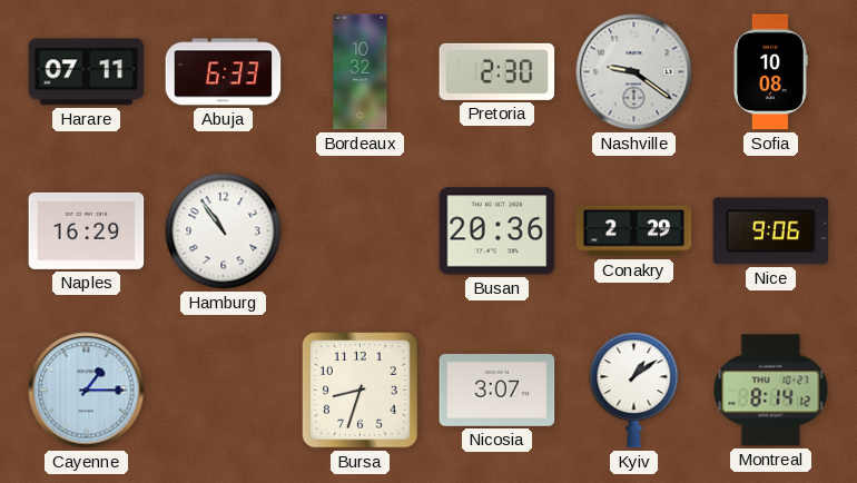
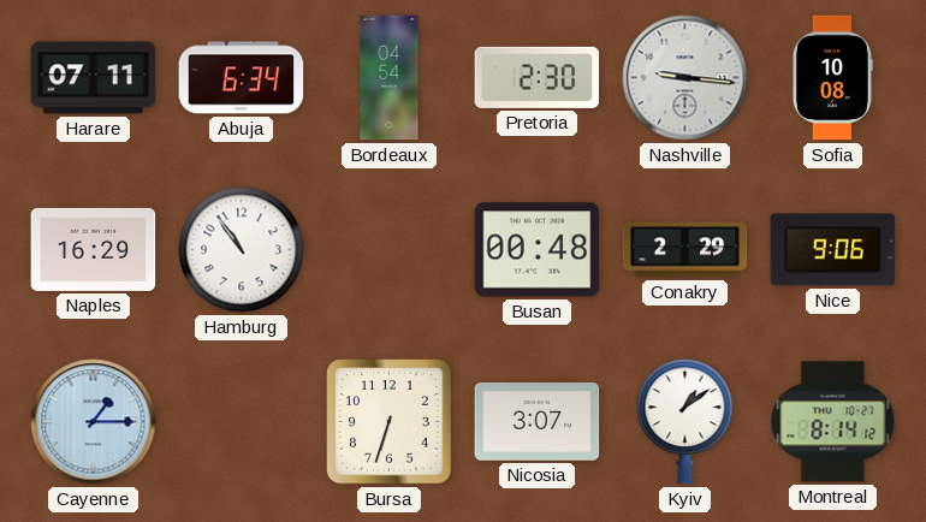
Abuja: 6:33 -> 6:34
Bordeaux: 10:32 -> 04:54
Nashville: 9:21 -> 9:16
Busan: 20:36 -> 00:48
Bursa: 8:33 -> 6:33
